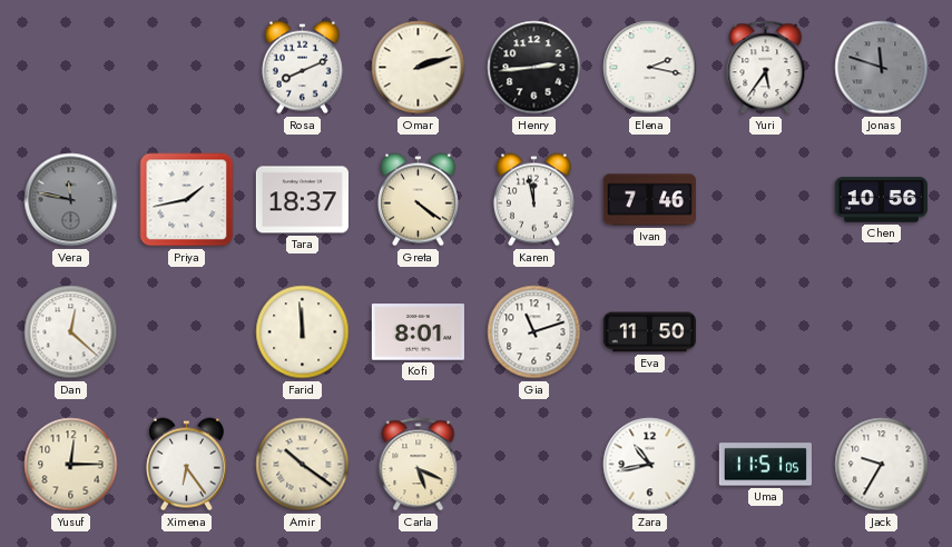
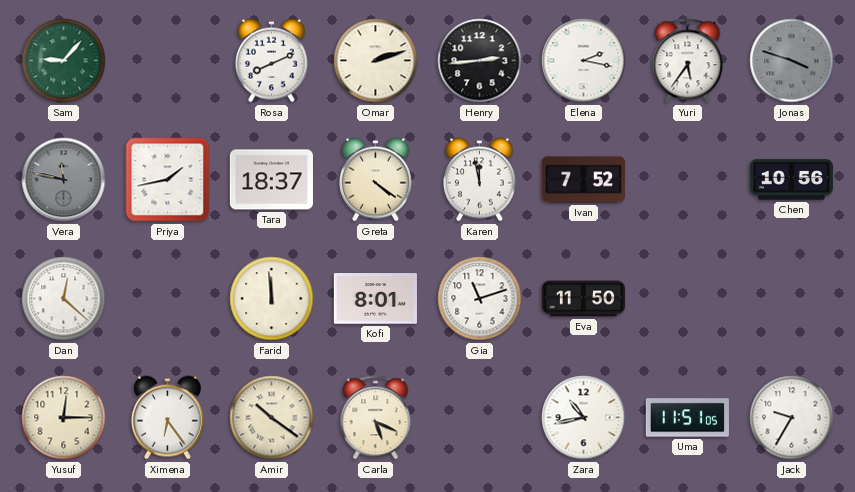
Sam: none -> 9:07
Jonas: 11:48 -> 3:48
Ivan: 7:46 -> 7:52
